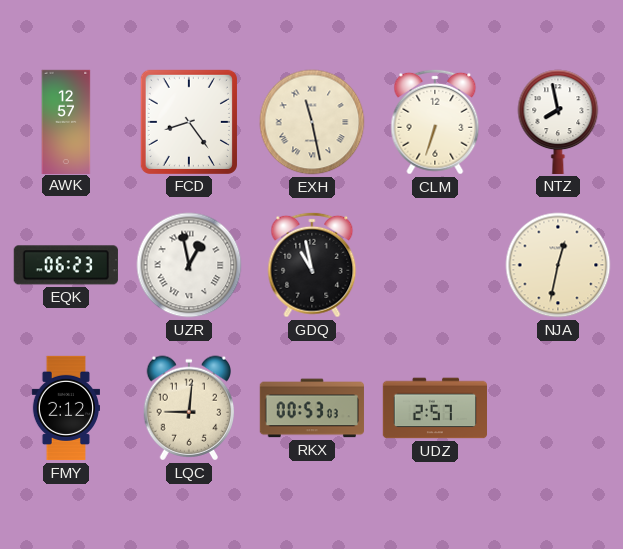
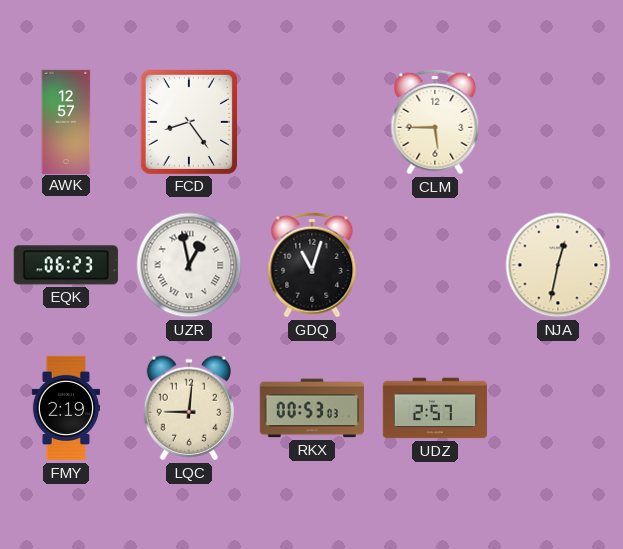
EXH: 11:28 -> none
CLM: 6:33 -> 5:45
NTZ: 7:58 -> none
GDQ: 10:58 -> 11:03
FMY: 2:12 -> 2:19
